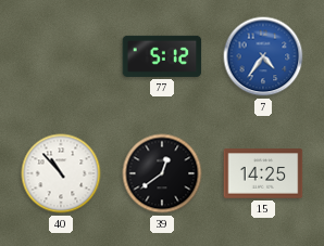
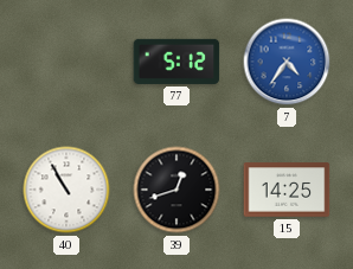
40: 10:53 -> 10:55
39: 12:39 -> 12:42
